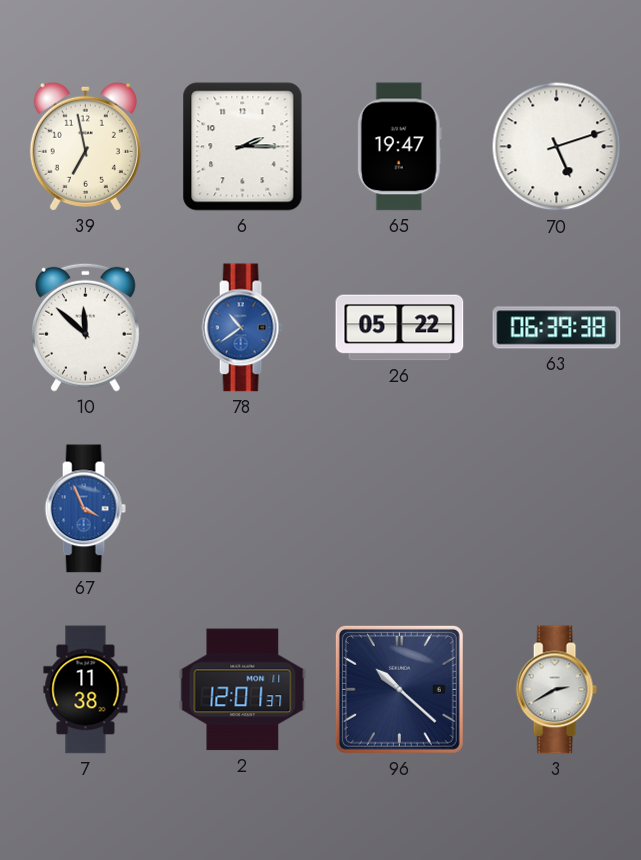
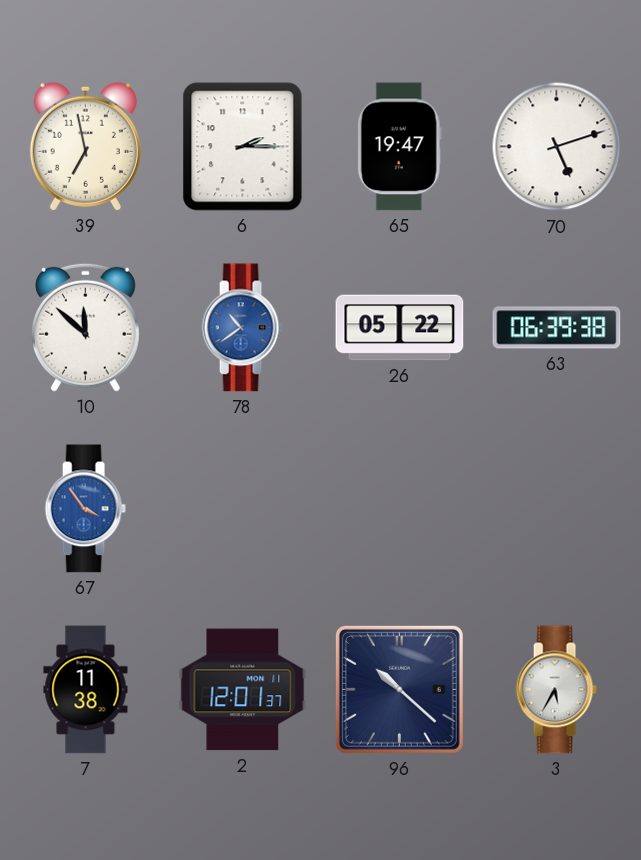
67: 3:56 -> 3:54
3: 2:40 -> 5:35
